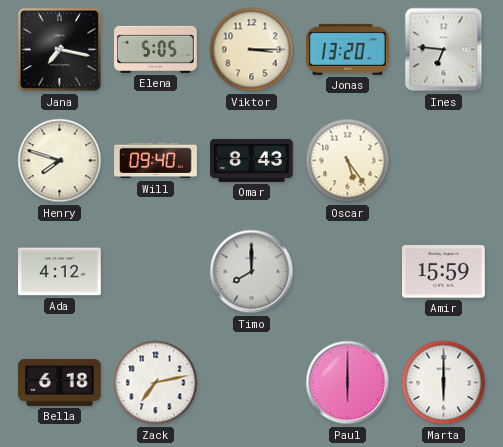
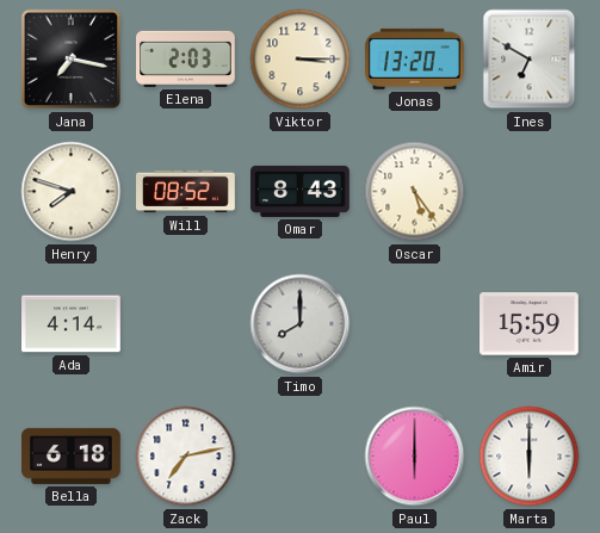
Elena: 5:05 -> 2:03
Ines: 6:46 -> 6:50
Will: 09:40 -> 08:52
Ada: 4:12 -> 4:14
